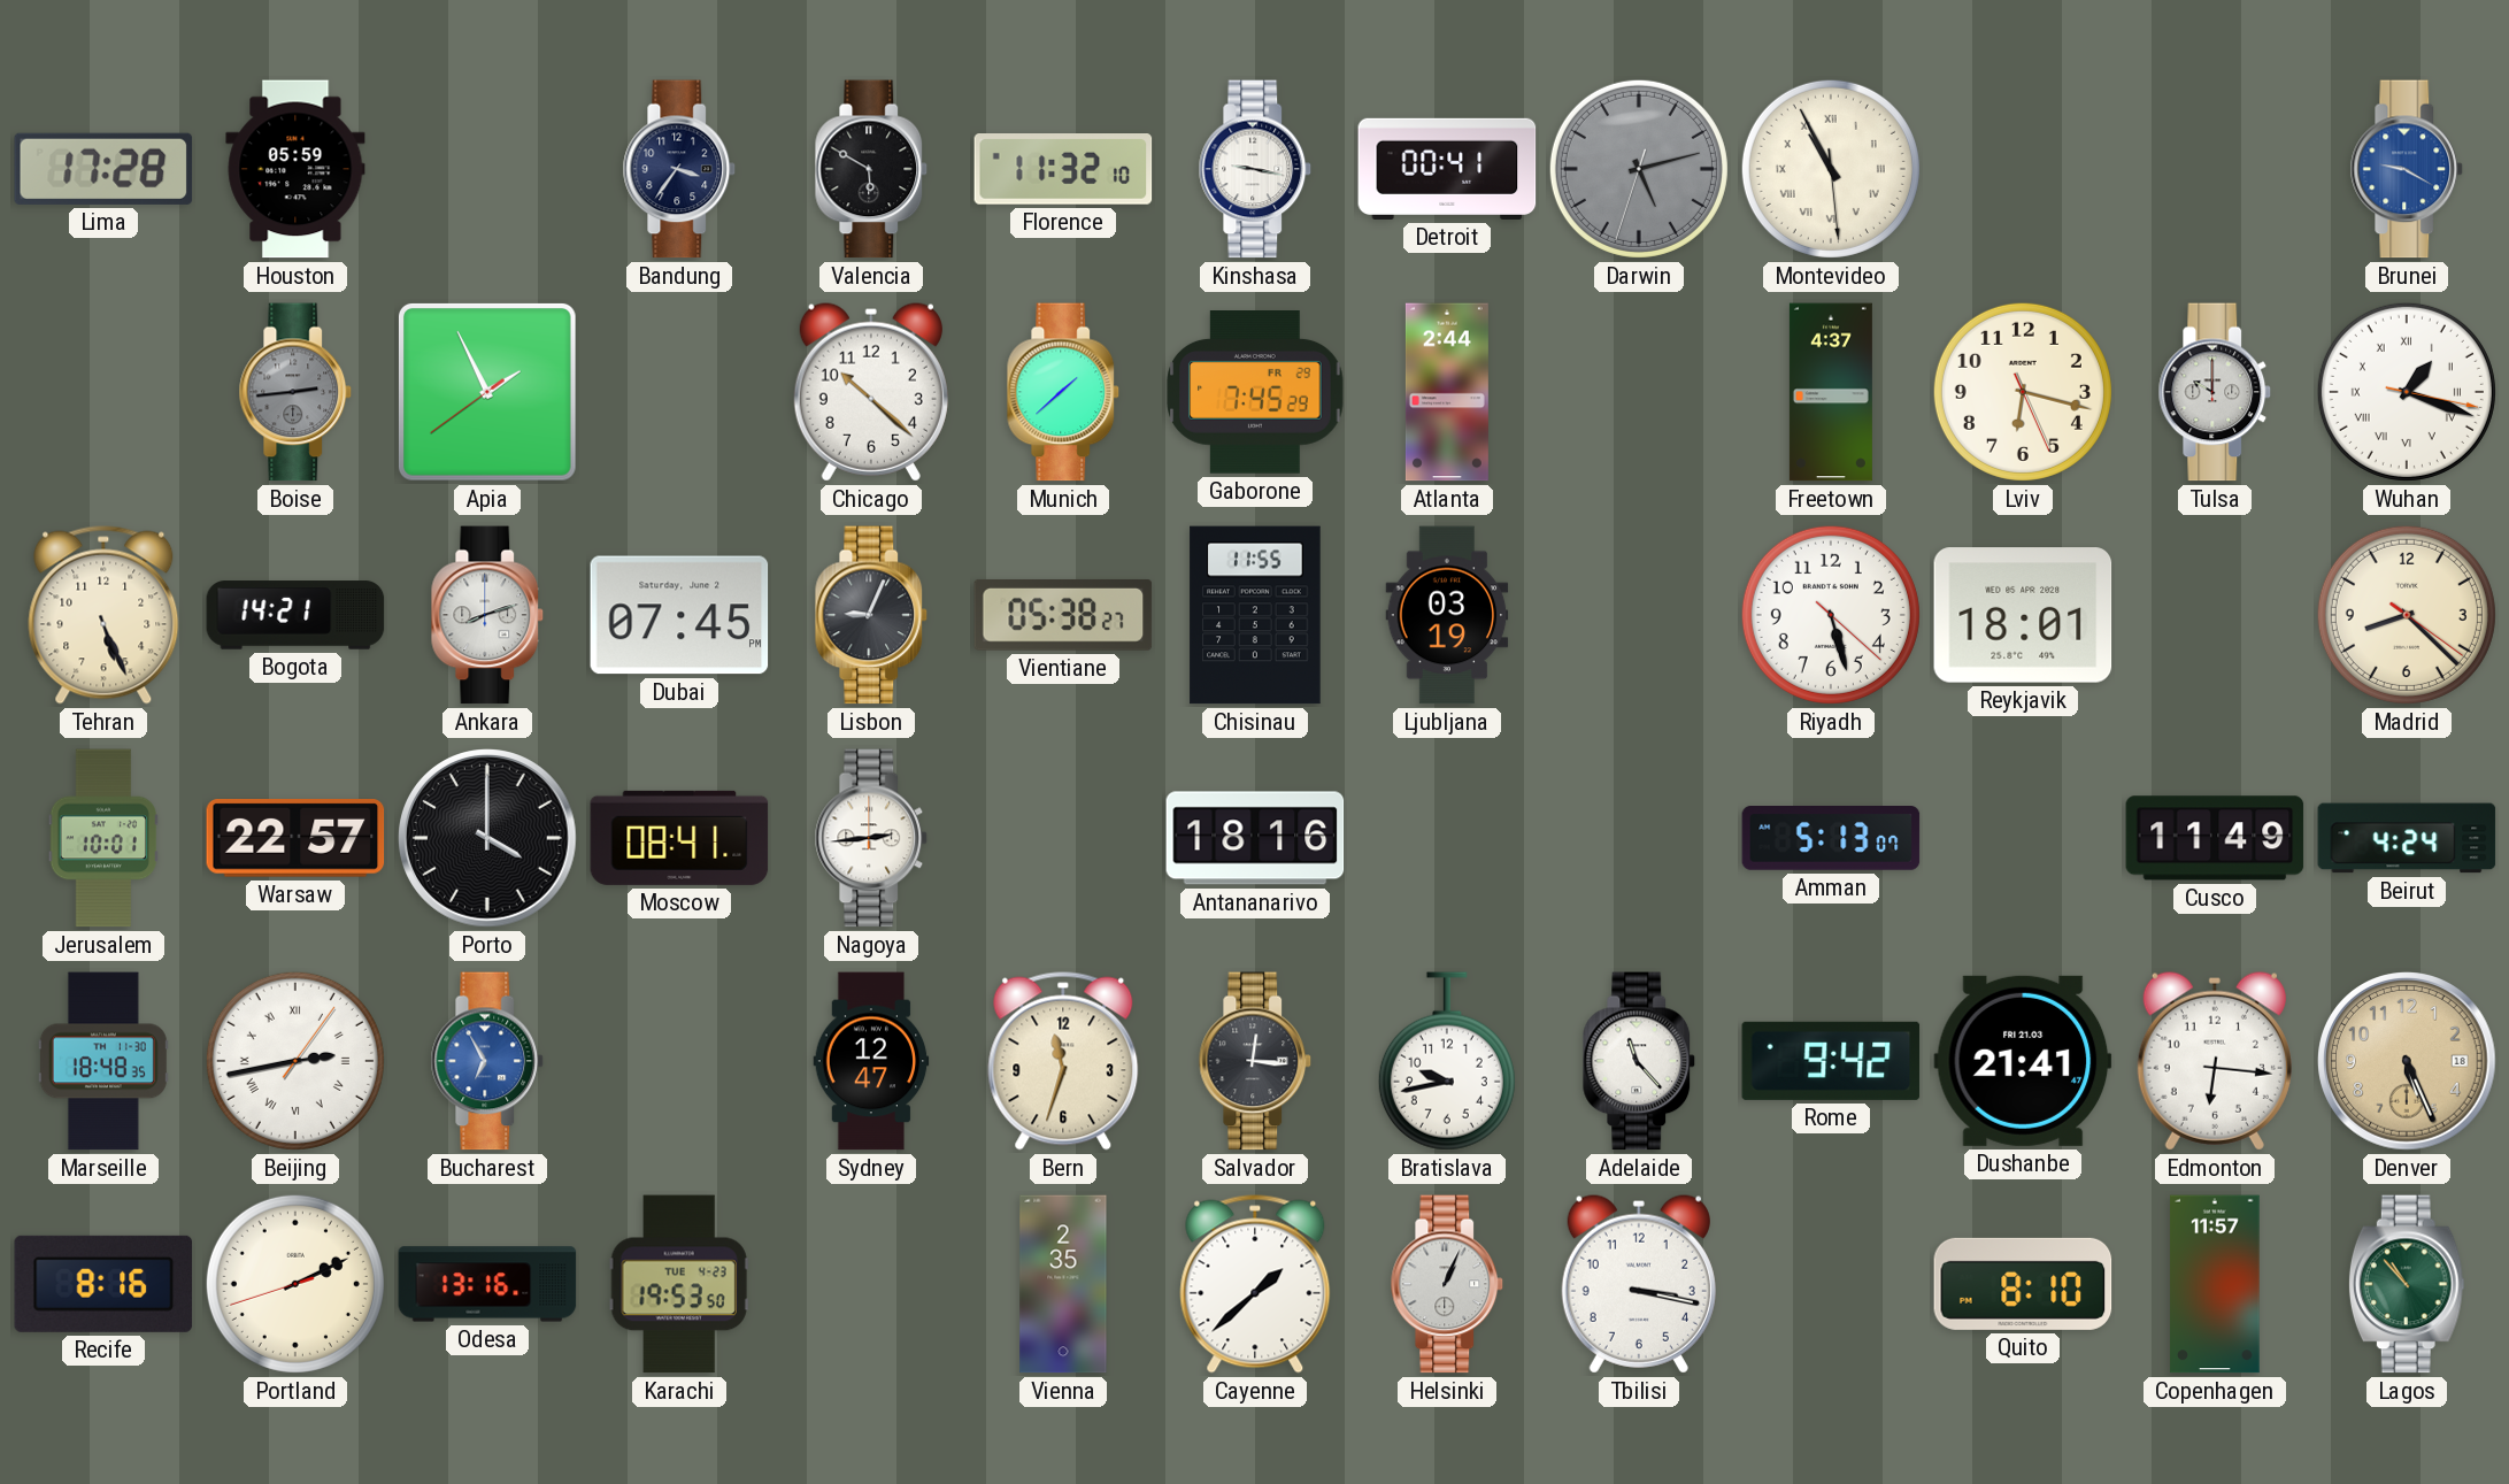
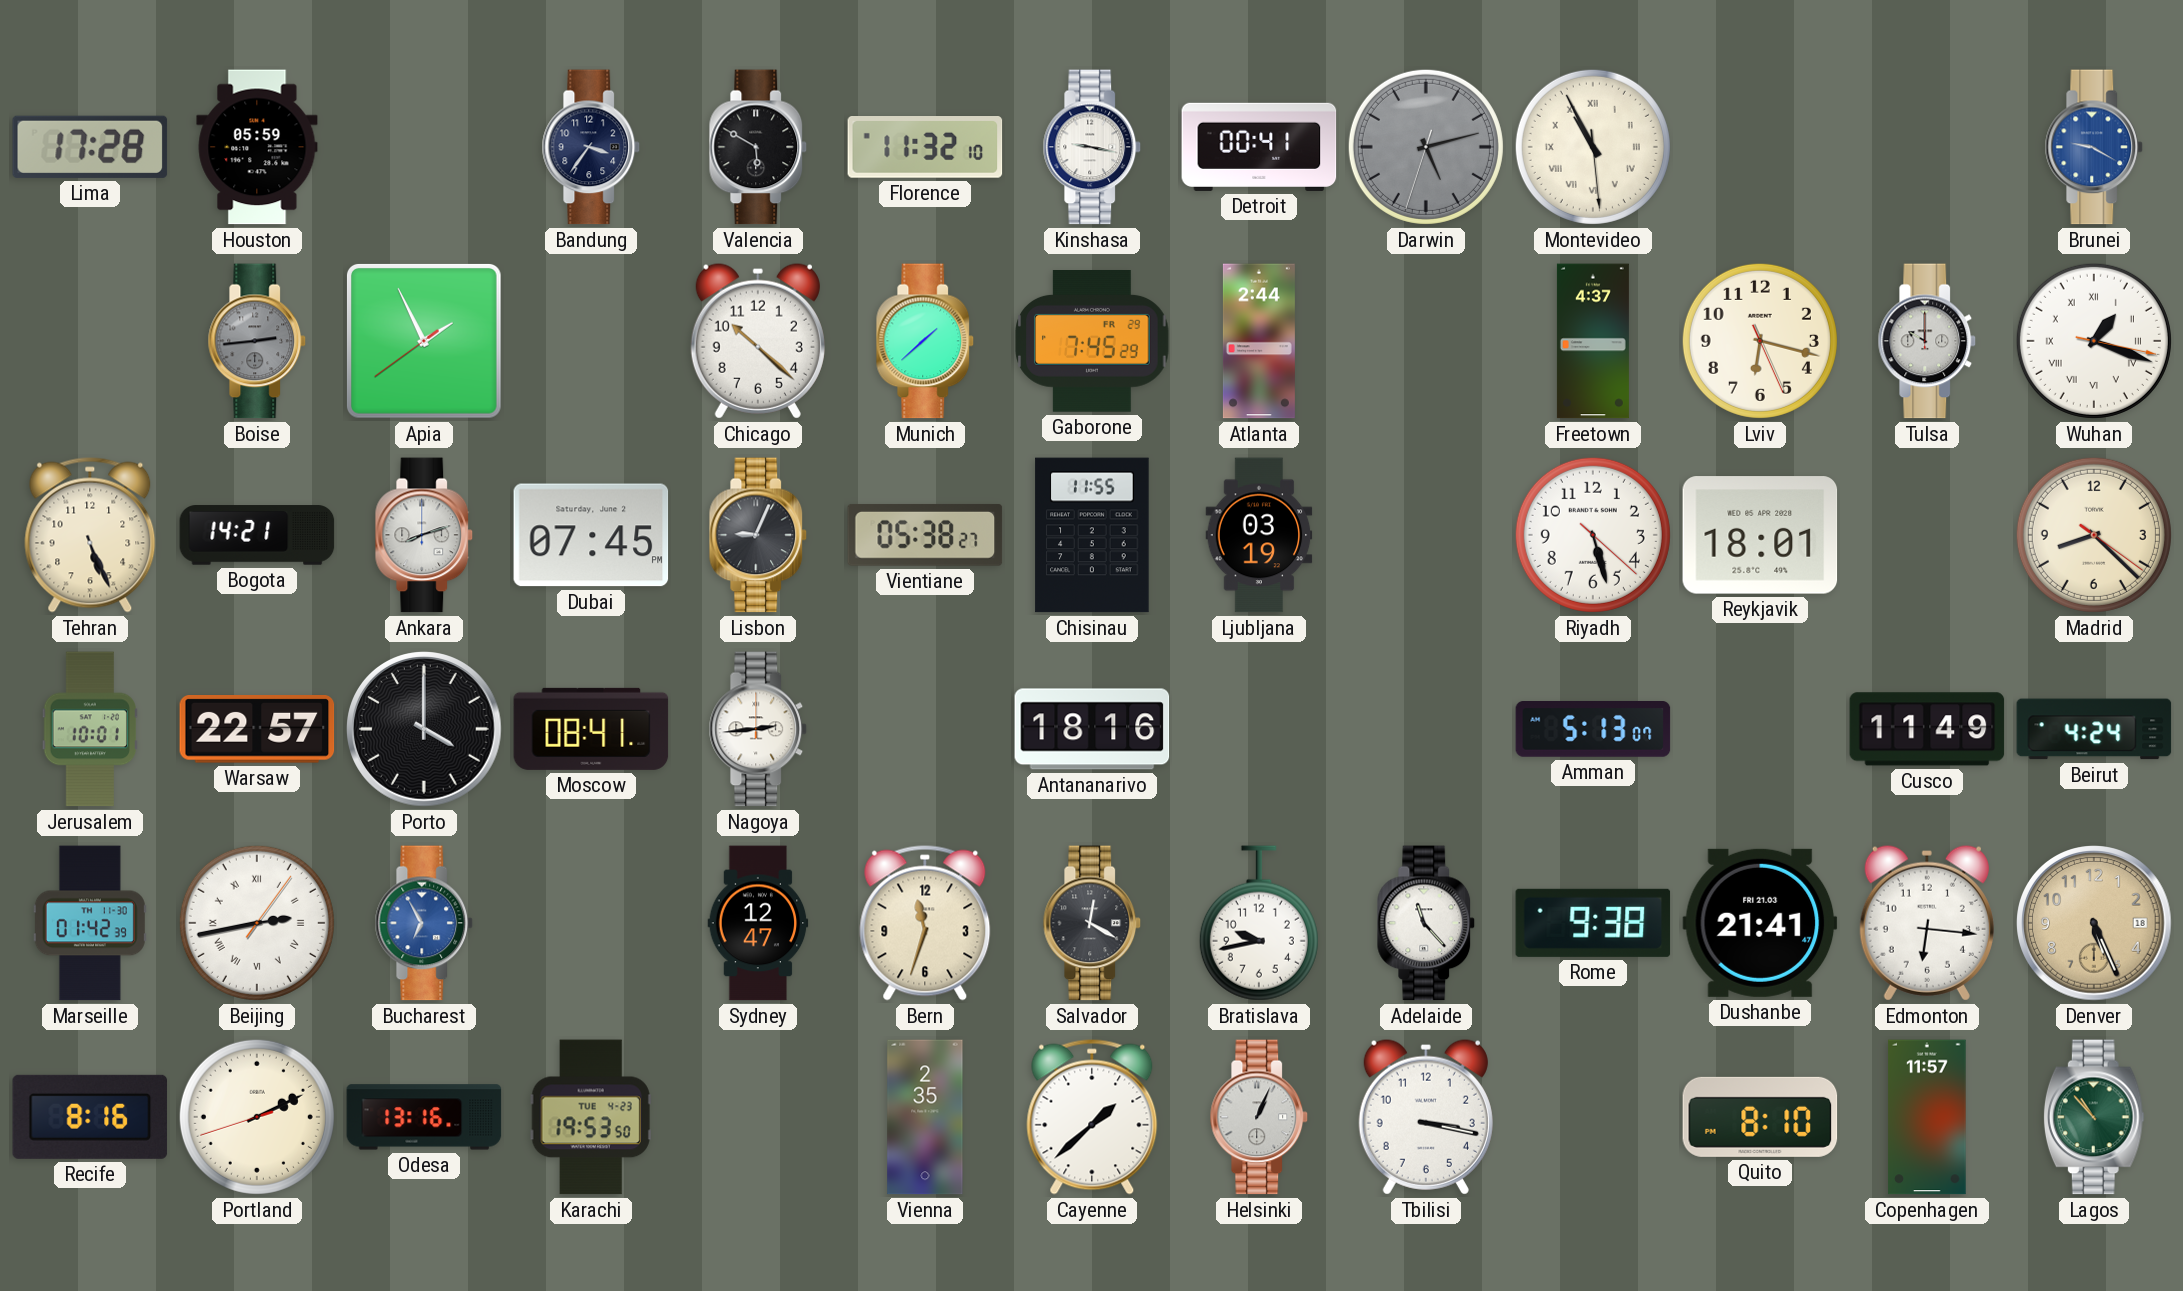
Marseille: 18:48 -> 01:42
Salvador: 12:16 -> 12:20
Rome: 9:42 -> 9:38
